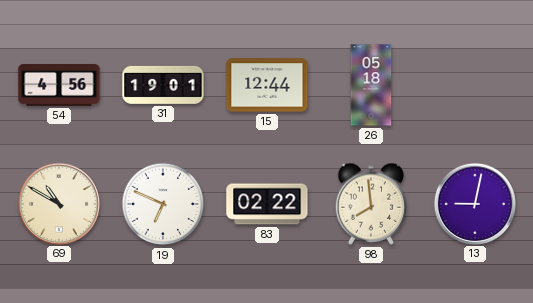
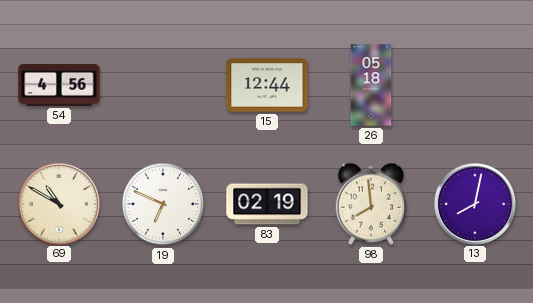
31: 19:01 -> none
83: 02:22 -> 02:19
13: 9:02 -> 8:02
